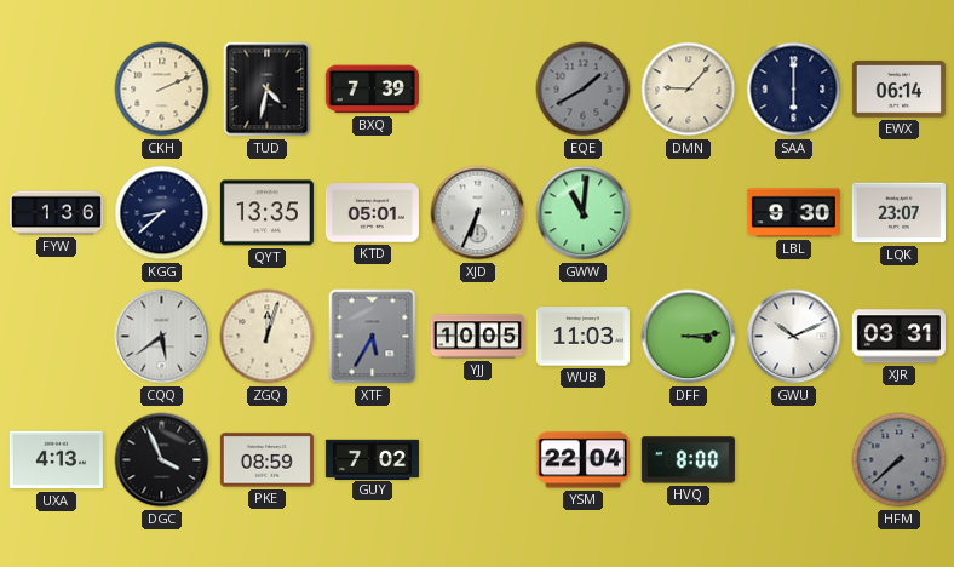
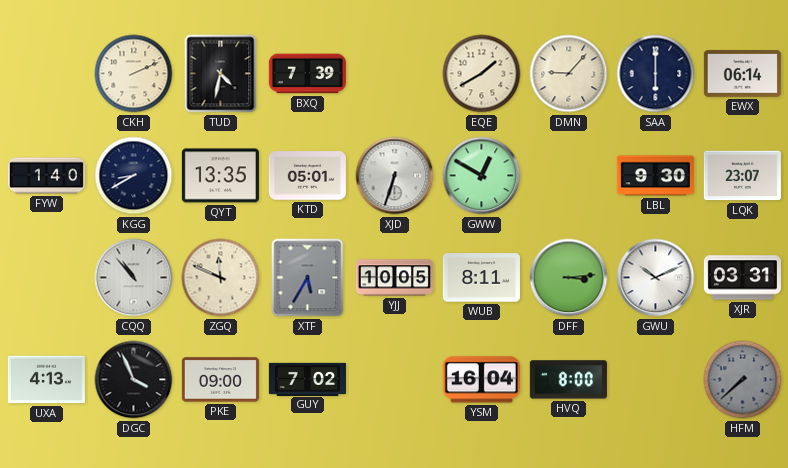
EQE dial: grey -> cream
FYW: 1:36 -> 1:40
KGG: 8:38 -> 8:40
XJD: 6:34 -> 6:33
GWW: 11:01 -> 12:50
CQQ: 5:39 -> 10:53
ZGQ: 12:03 -> 11:49
WUB: 11:03 -> 8:11
PKE: 08:59 -> 09:00
YSM: 22:04 -> 16:04
